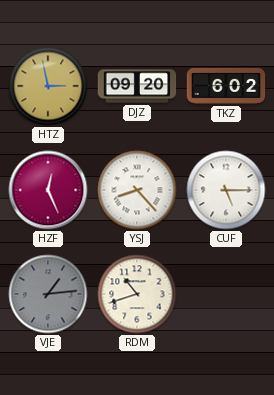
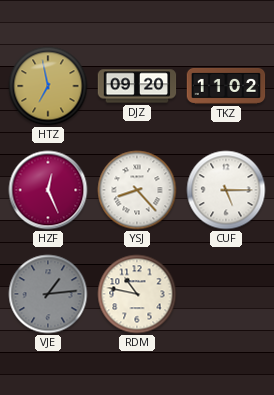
HTZ: 2:58 -> 6:58
TKZ: 6:02 -> 11:02
RDM: 10:42 -> 10:47
